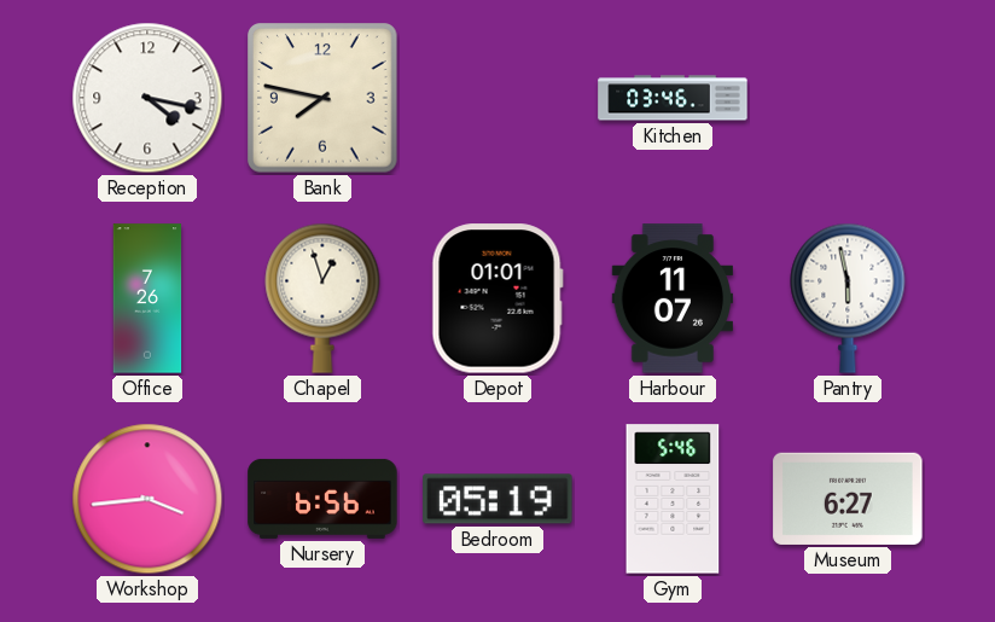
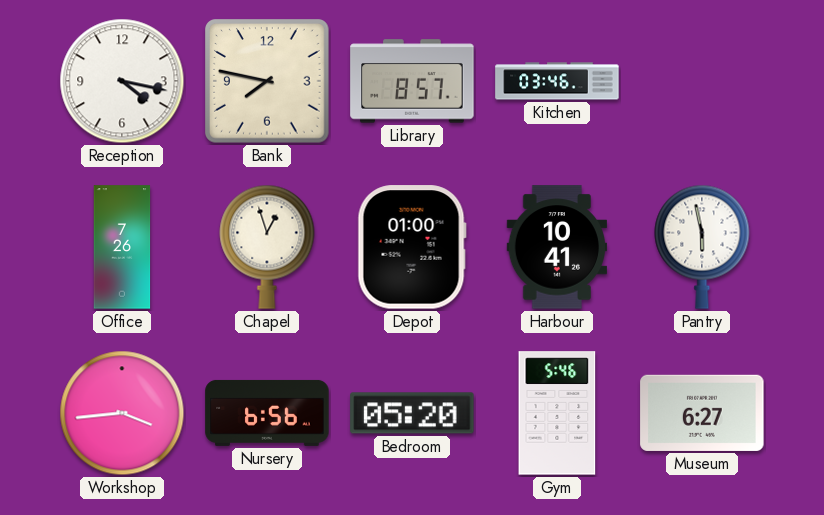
Library: none -> 8:57
Depot: 01:01 -> 01:00
Harbour: 11:07 -> 10:41
Bedroom: 05:19 -> 05:20
